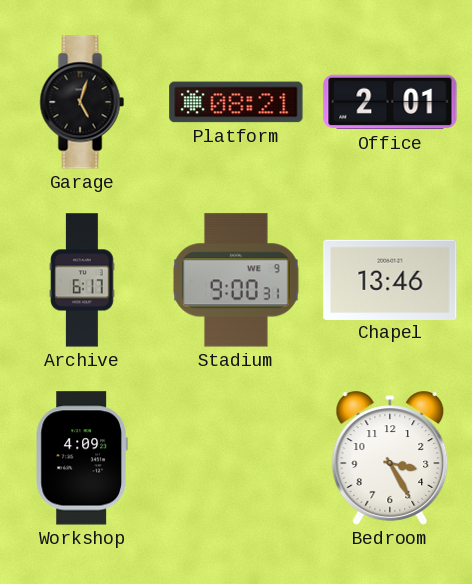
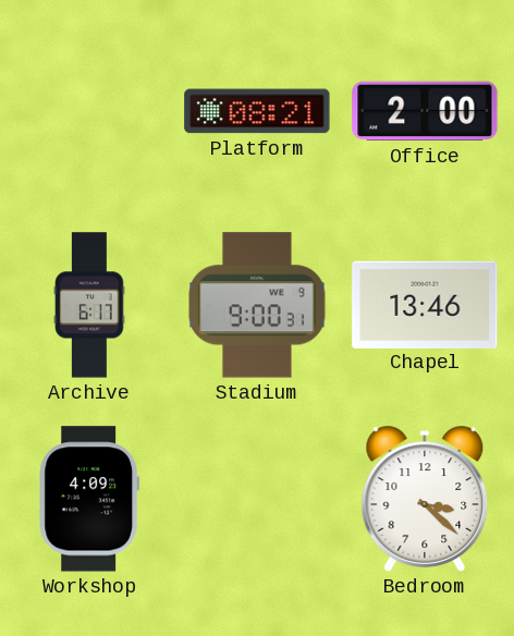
Garage: 5:03 -> none
Office: 2:01 -> 2:00
Bedroom: 3:25 -> 3:22
